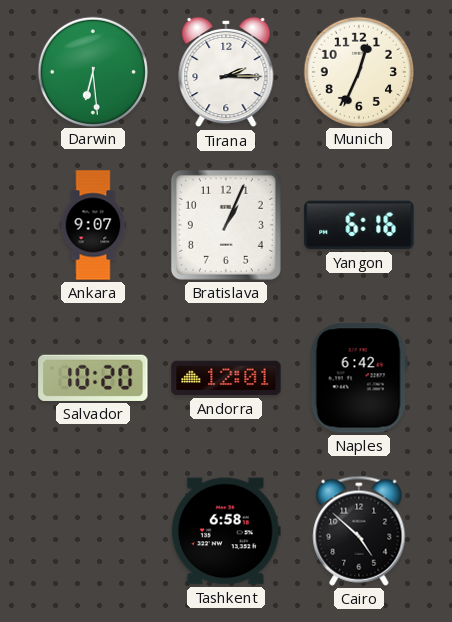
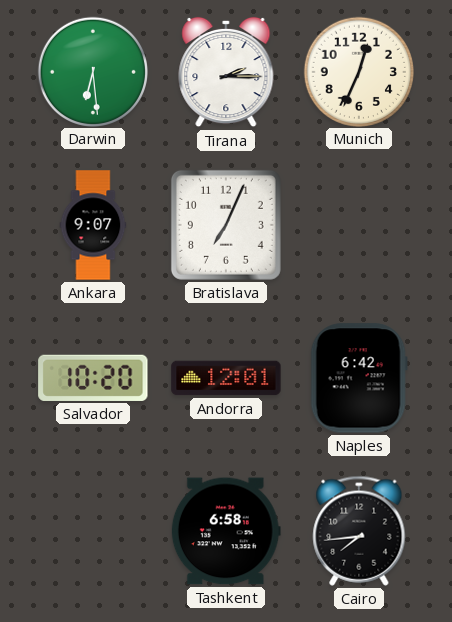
Bratislava: 1:04 -> 7:04
Yangon: 6:16 -> none
Cairo: 4:52 -> 7:44
